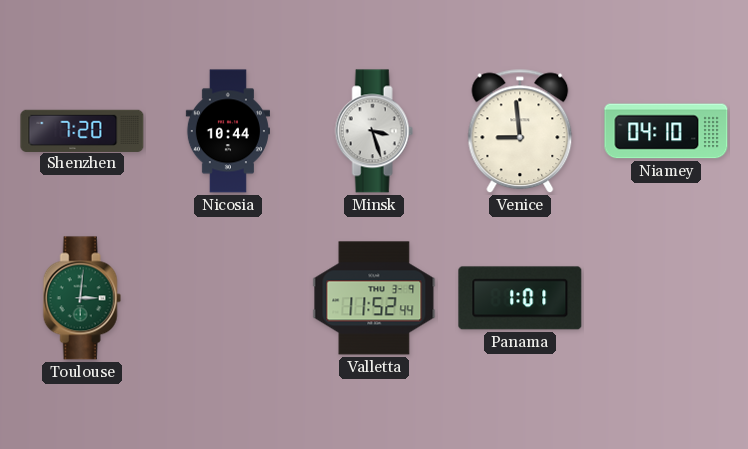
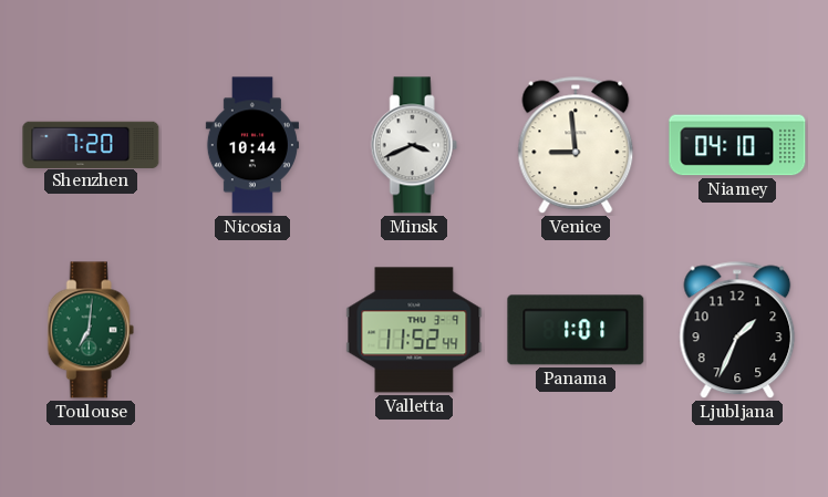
Minsk: 3:27 -> 3:41
Toulouse: 3:01 -> 7:01
Ljubljana: none -> 1:34
